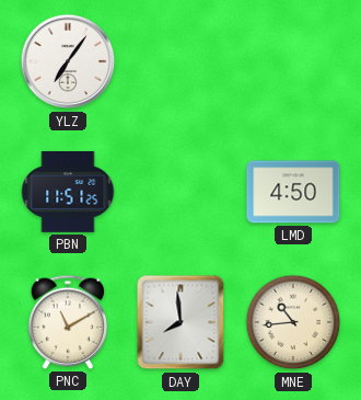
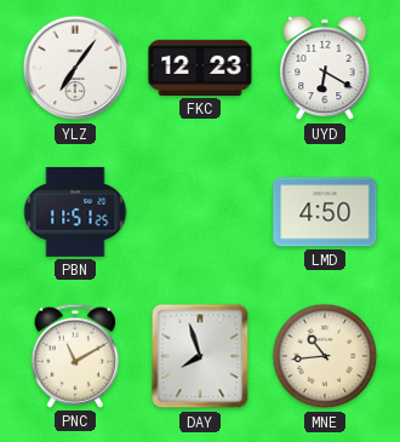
FKC: none -> 12:23
UYD: none -> 6:20
DAY: 7:59 -> 7:57
